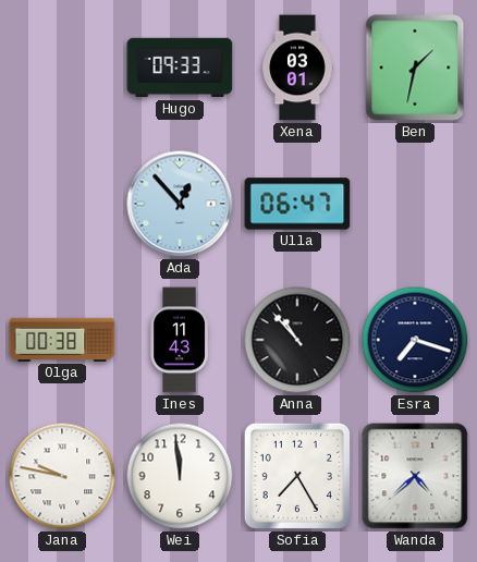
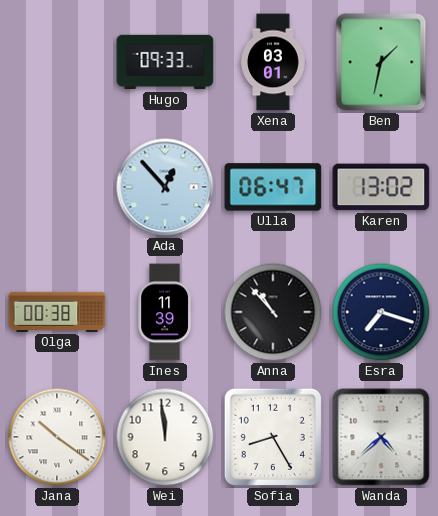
Karen: none -> 13:02
Ines: 11:43 -> 11:39
Jana: 9:47 -> 10:21
Sofia: 7:25 -> 8:25
